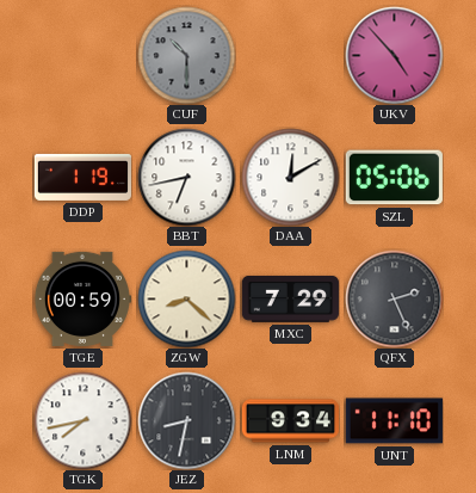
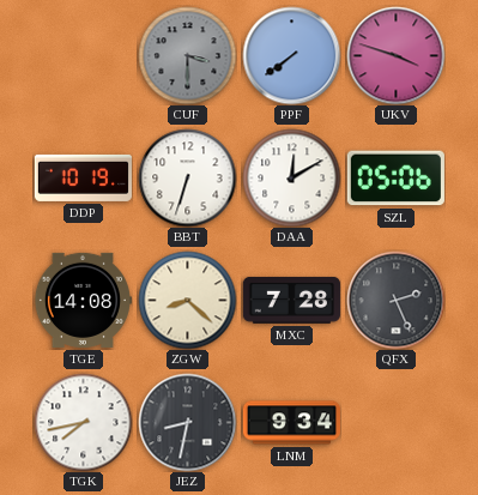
CUF: 10:30 -> 3:30
PPF: none -> 7:39
UKV: 4:53 -> 3:48
DDP: 1:19 -> 10:19
BBT: 6:43 -> 6:33
TGE: 00:59 -> 14:08
MXC: 7:29 -> 7:28
UNT: 11:10 -> none
